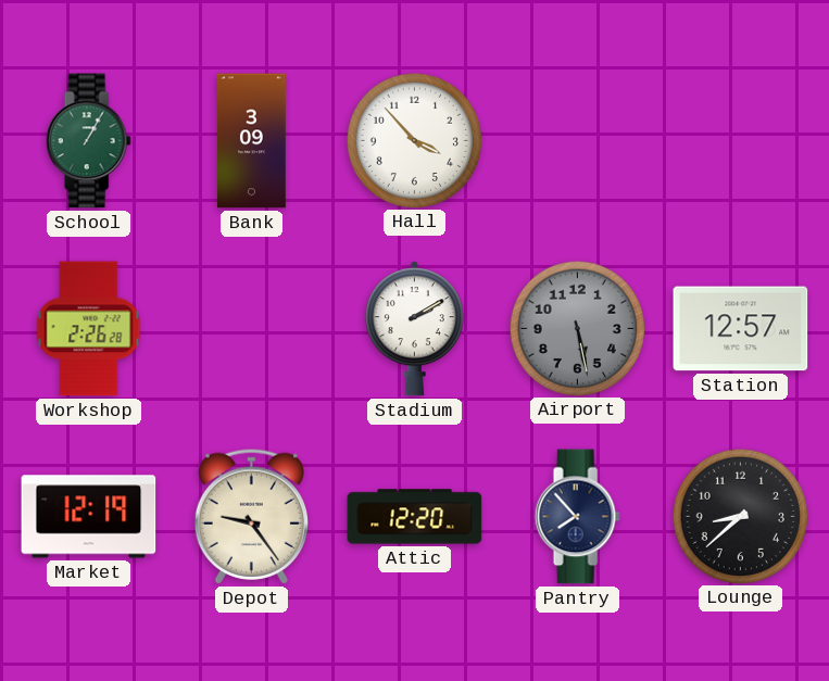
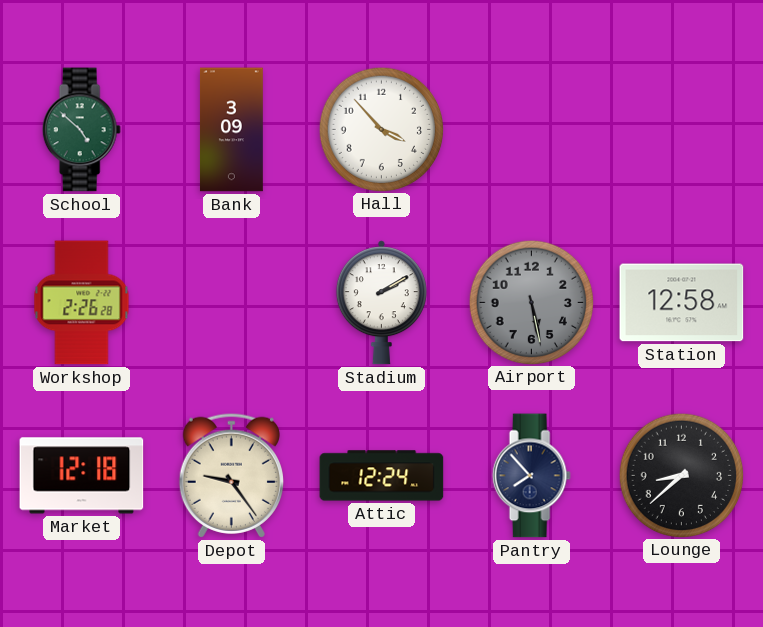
School: 1:05 -> 4:52
Station: 12:57 -> 12:58
Market: 12:19 -> 12:18
Attic: 12:20 -> 12:24
